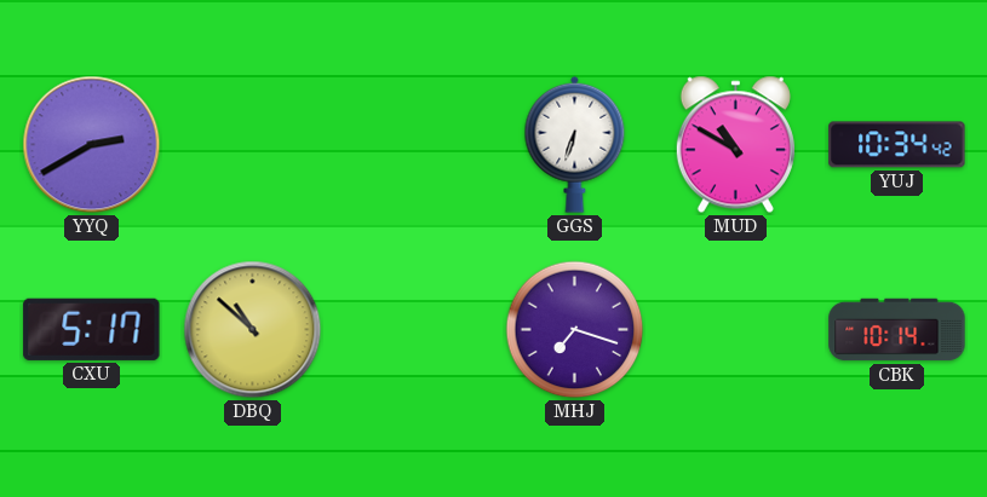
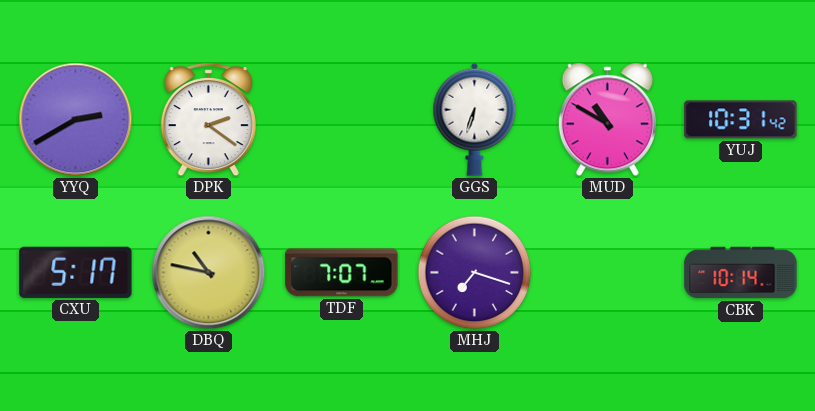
DPK: none -> 2:21
YUJ: 10:34 -> 10:31
DBQ: 10:52 -> 10:47
TDF: none -> 7:07
